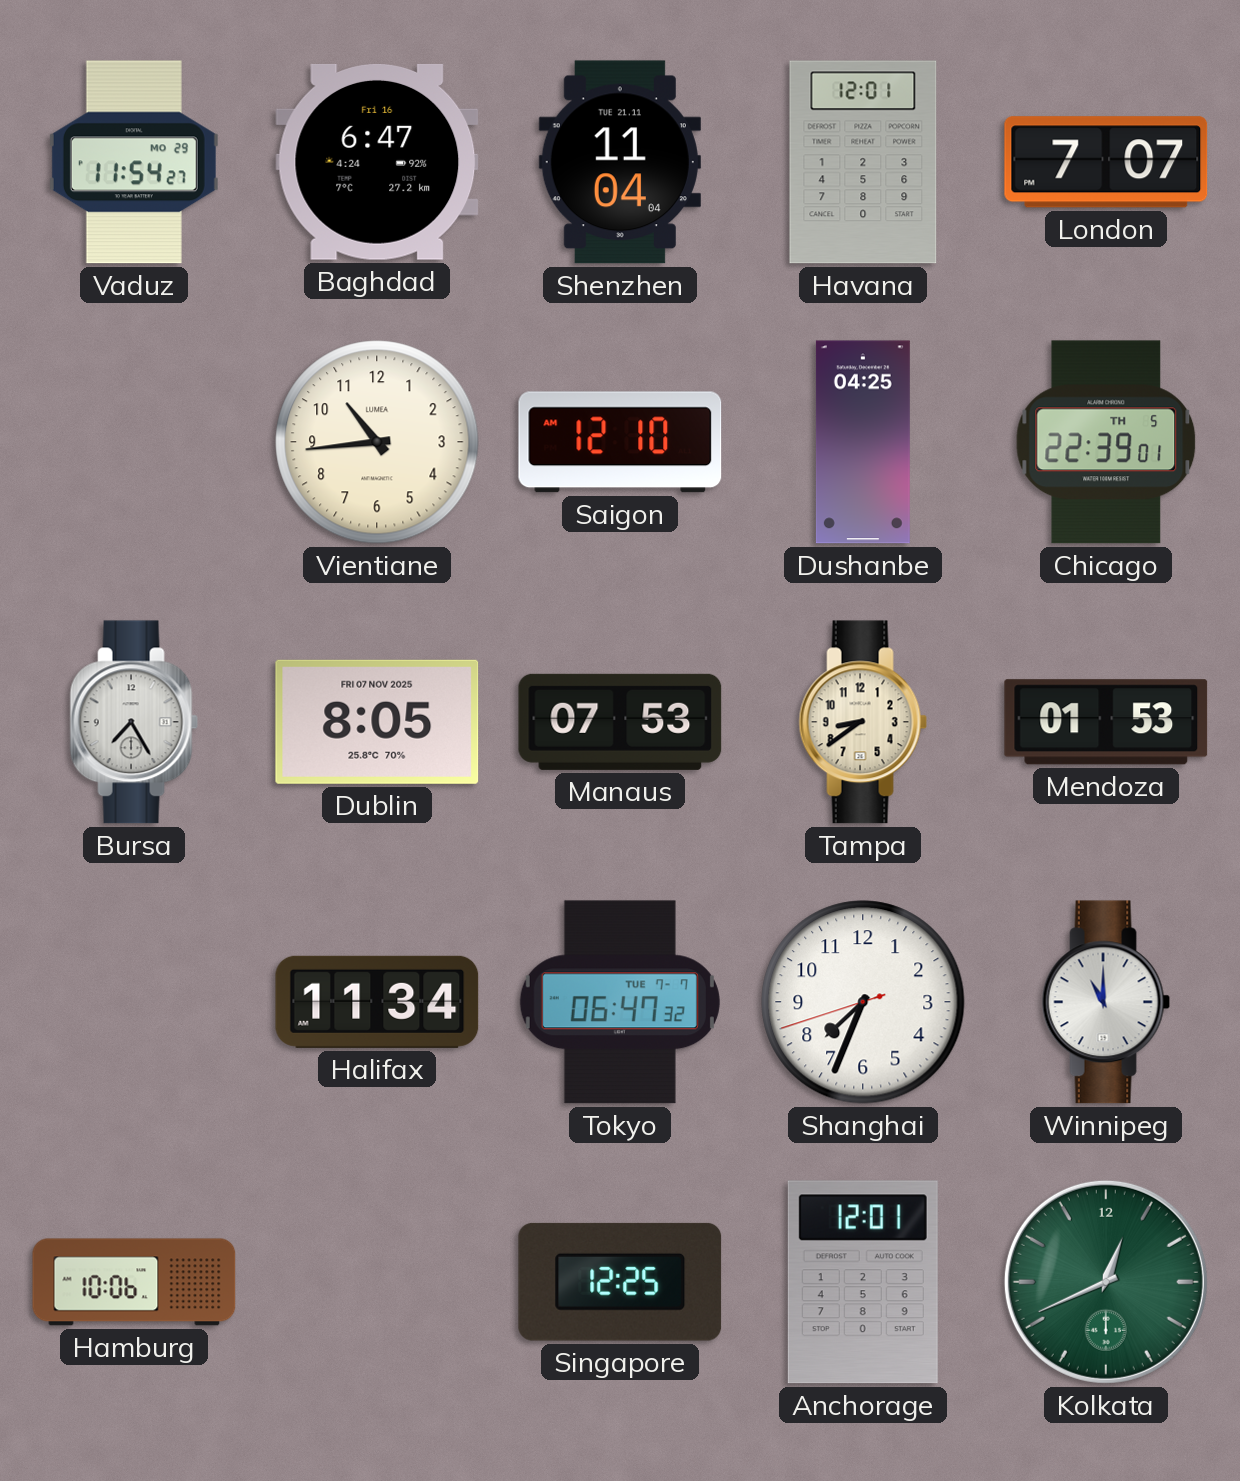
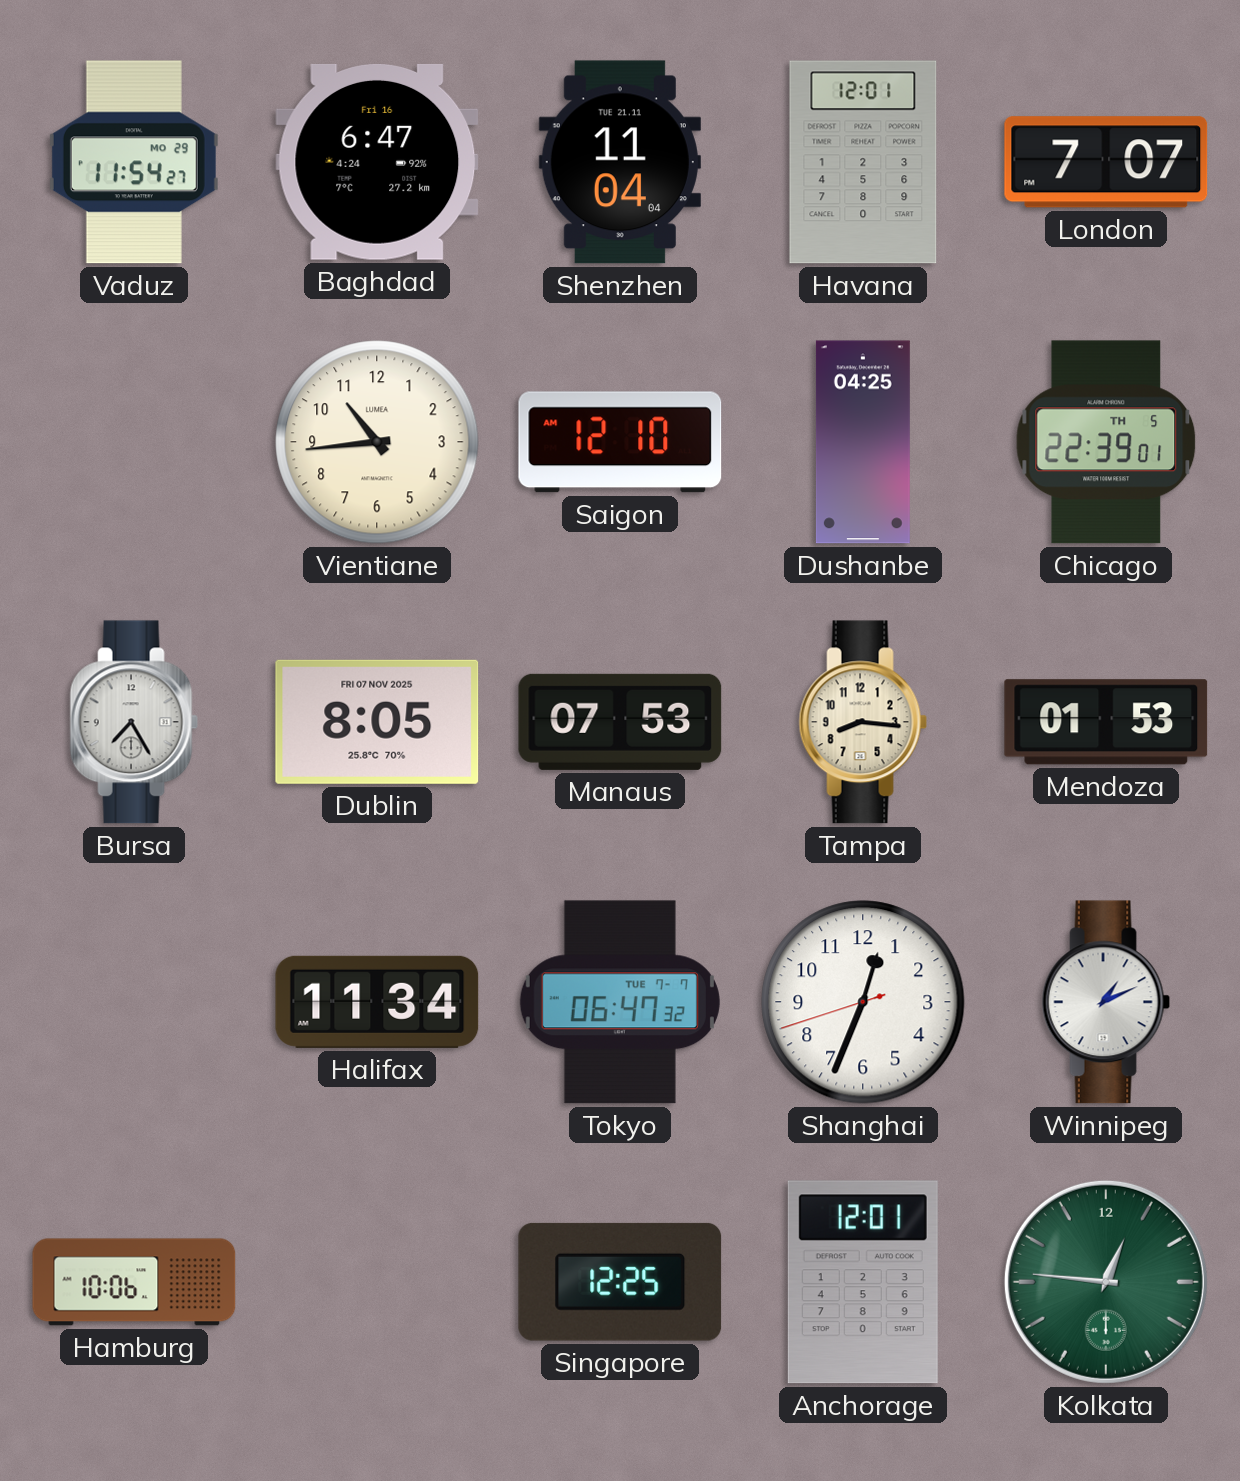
Tampa: 8:39 -> 8:16
Shanghai: 7:33 -> 12:33
Winnipeg: 11:00 -> 1:11
Kolkata: 12:41 -> 12:46
